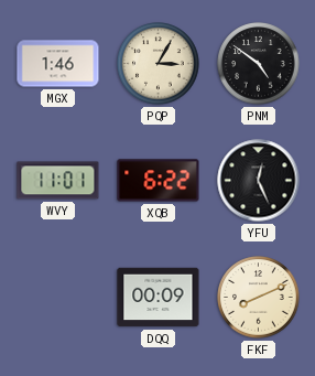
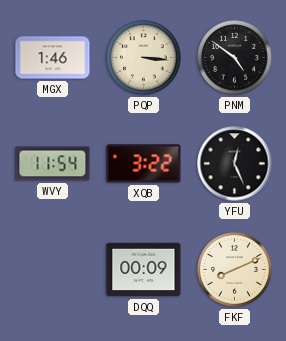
PQP: 3:05 -> 3:16
WVY: 11:01 -> 11:54
XQB: 6:22 -> 3:22
